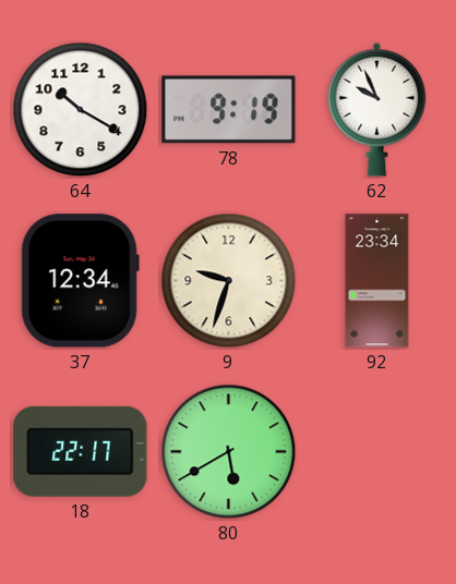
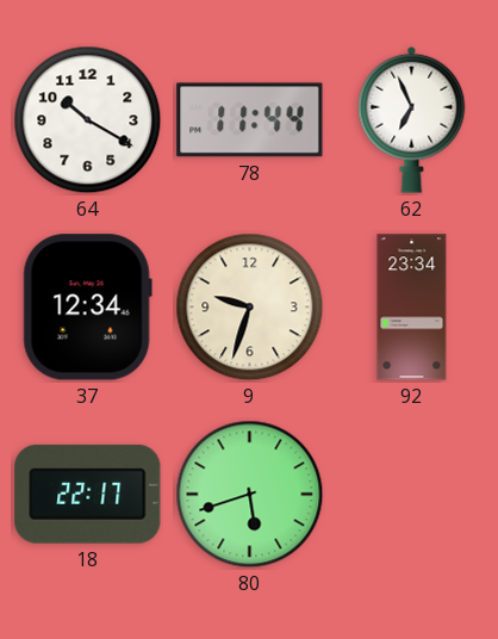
78: 9:19 -> 11:44
62: 9:56 -> 6:56
80: 5:40 -> 5:42
